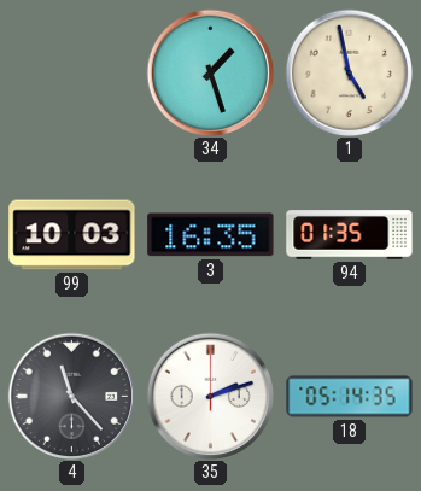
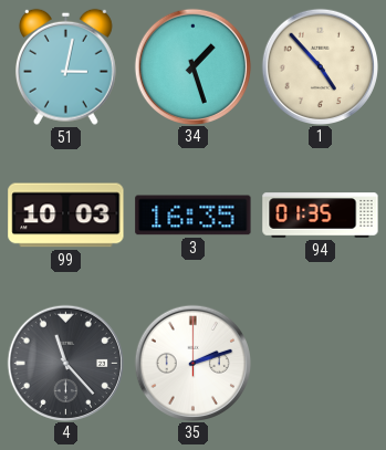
51: none -> 3:02
1: 4:58 -> 4:53
18: 05:14 -> none
